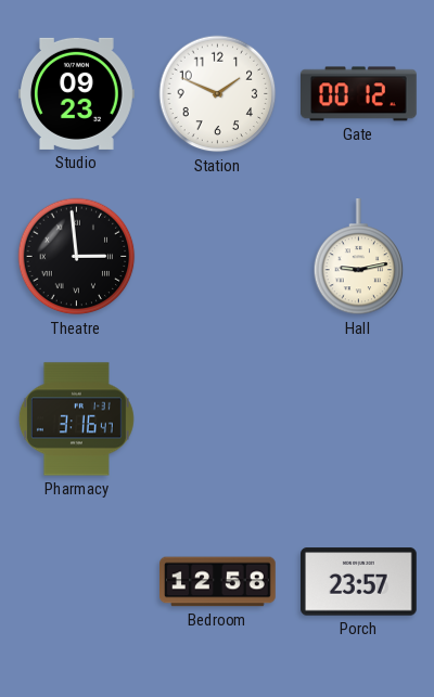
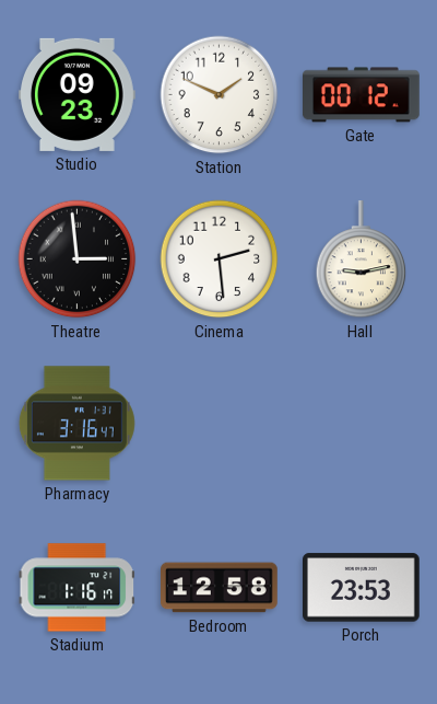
Cinema: none -> 2:29
Stadium: none -> 1:16
Porch: 23:57 -> 23:53
